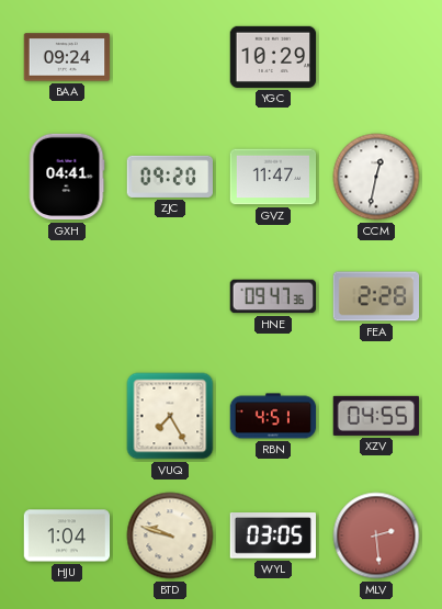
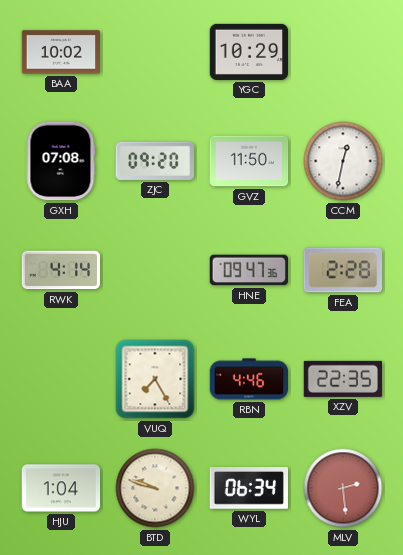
BAA: 09:24 -> 10:02
GXH: 04:41 -> 07:08
GVZ: 11:47 -> 11:50
RWK: none -> 4:14
RBN: 4:51 -> 4:46
XZV: 04:55 -> 22:35
WYL: 03:05 -> 06:34
